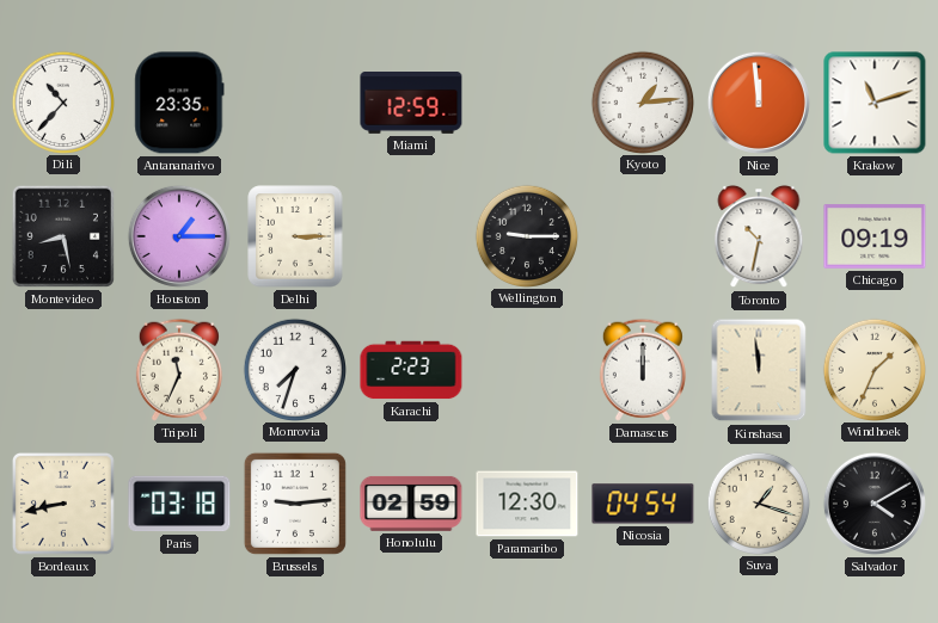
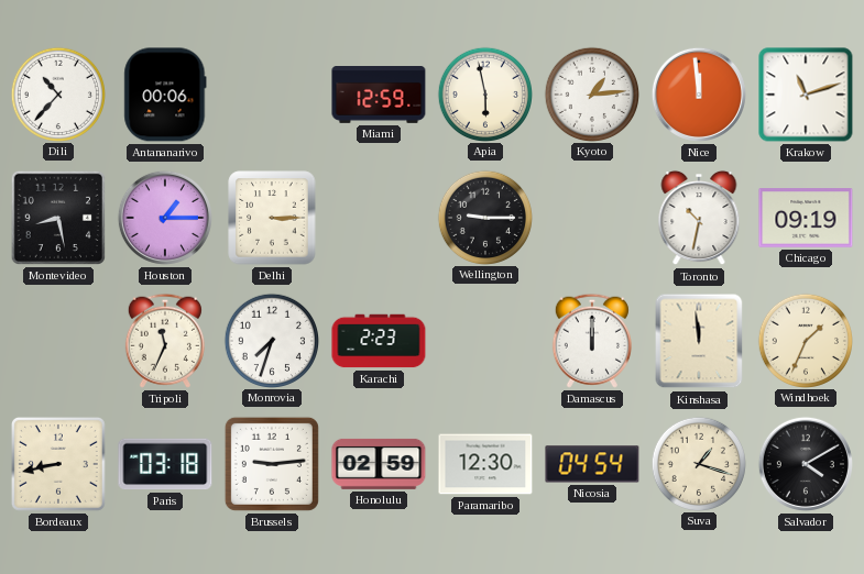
Antananarivo: 23:35 -> 00:06
Apia: none -> 5:58
